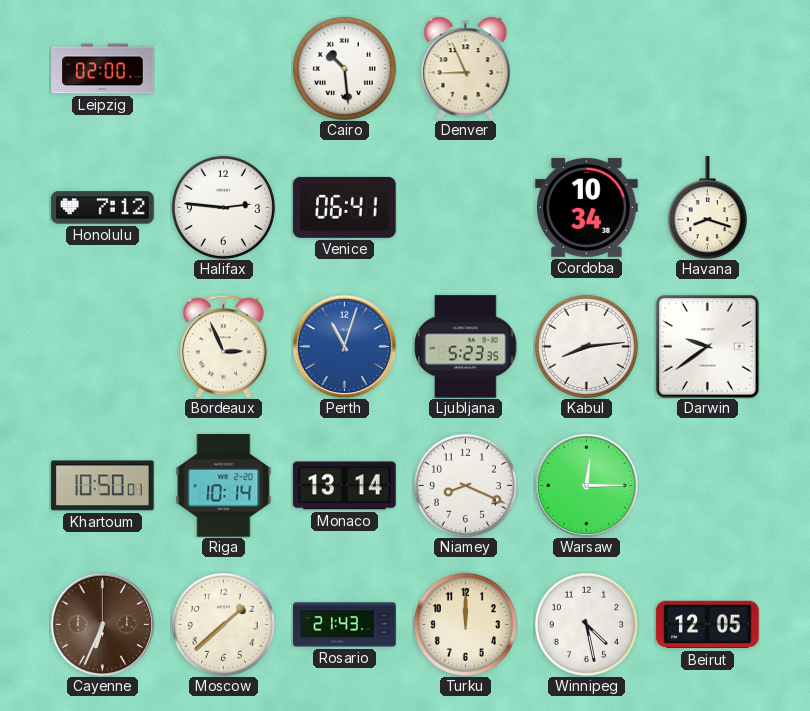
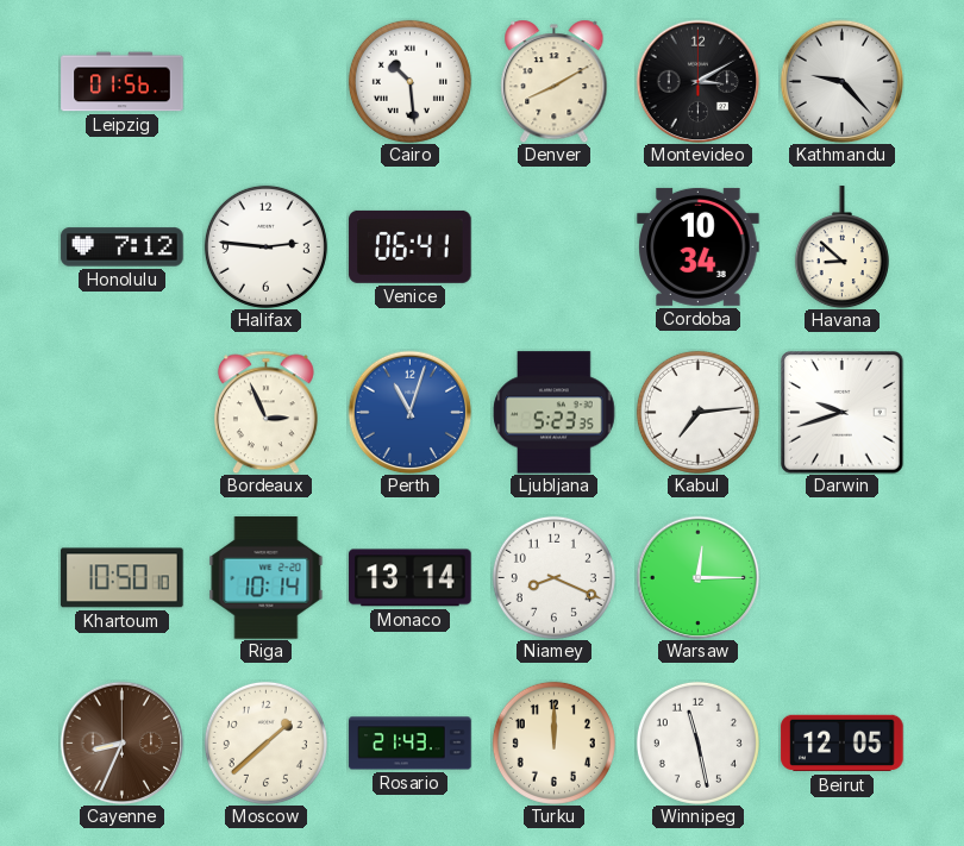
Leipzig: 02:00 -> 01:56
Denver: 8:56 -> 8:10
Montevideo: none -> 3:10
Kathmandu: none -> 9:23
Havana: 8:18 -> 8:52
Kabul: 8:14 -> 7:14
Darwin: 9:39 -> 9:42
Khartoum: 10:50:01 -> 10:50:10
Cayenne: 6:34 -> 8:34
Winnipeg: 4:28 -> 11:28
